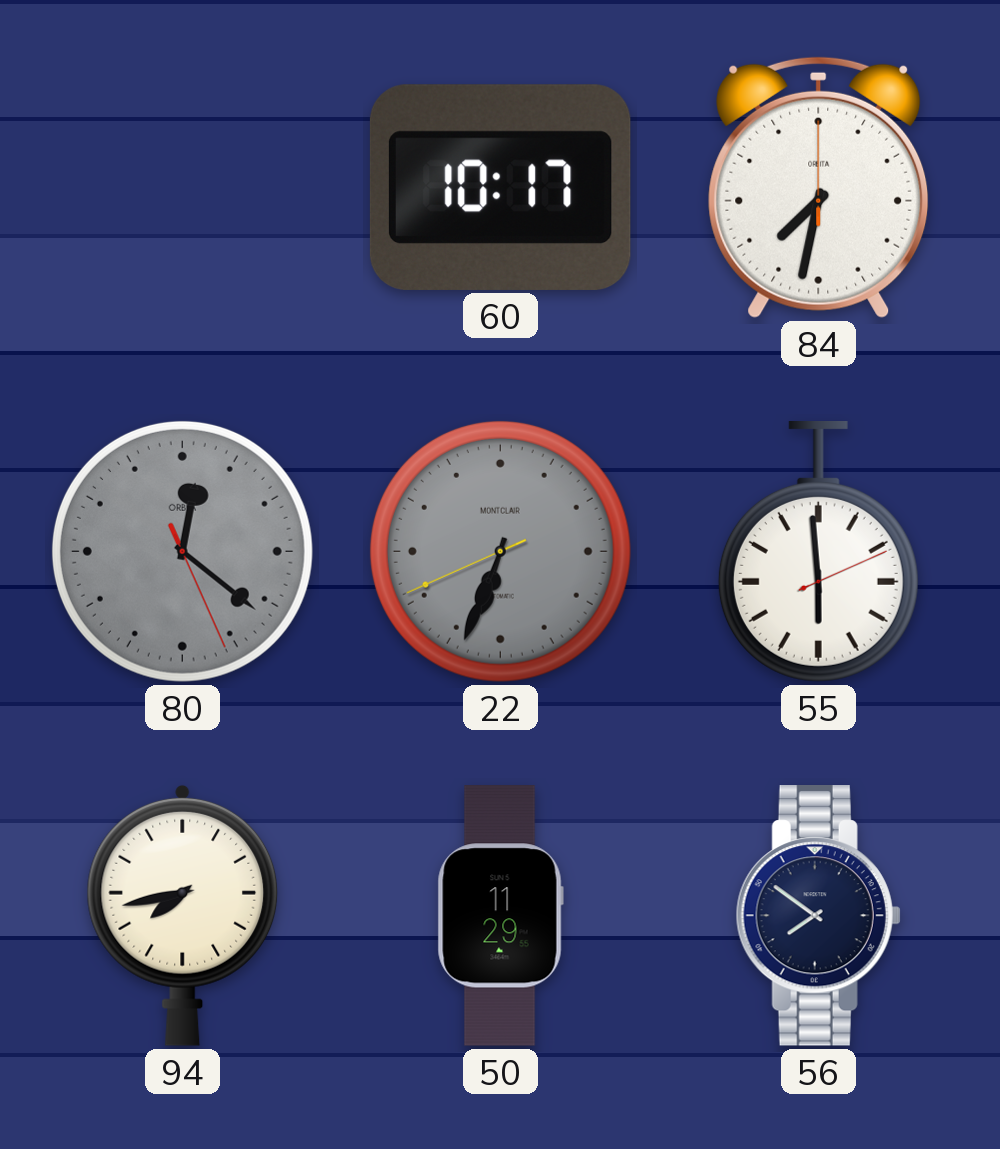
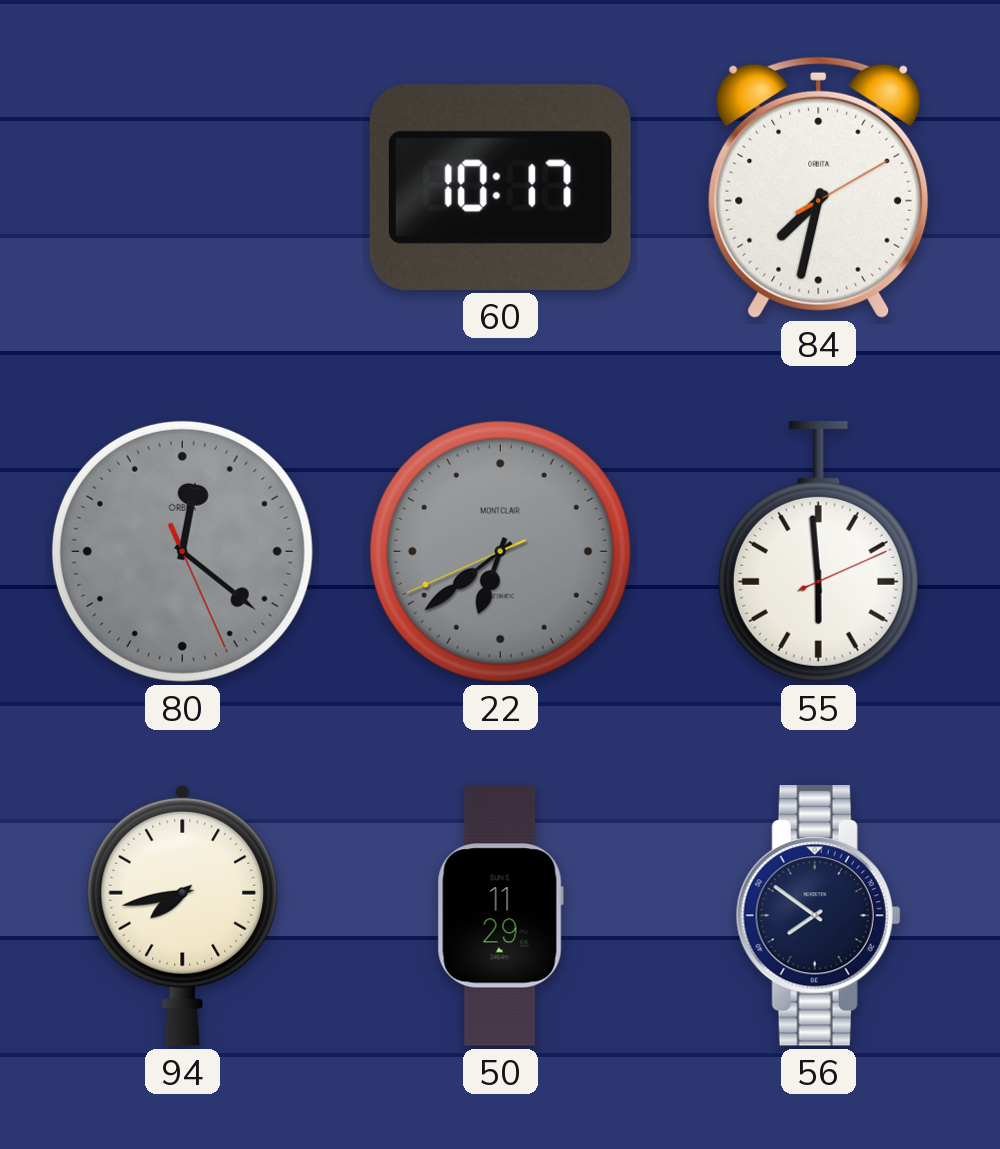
84: 7:32:00 -> 7:32:10
22: 6:33 -> 6:38
